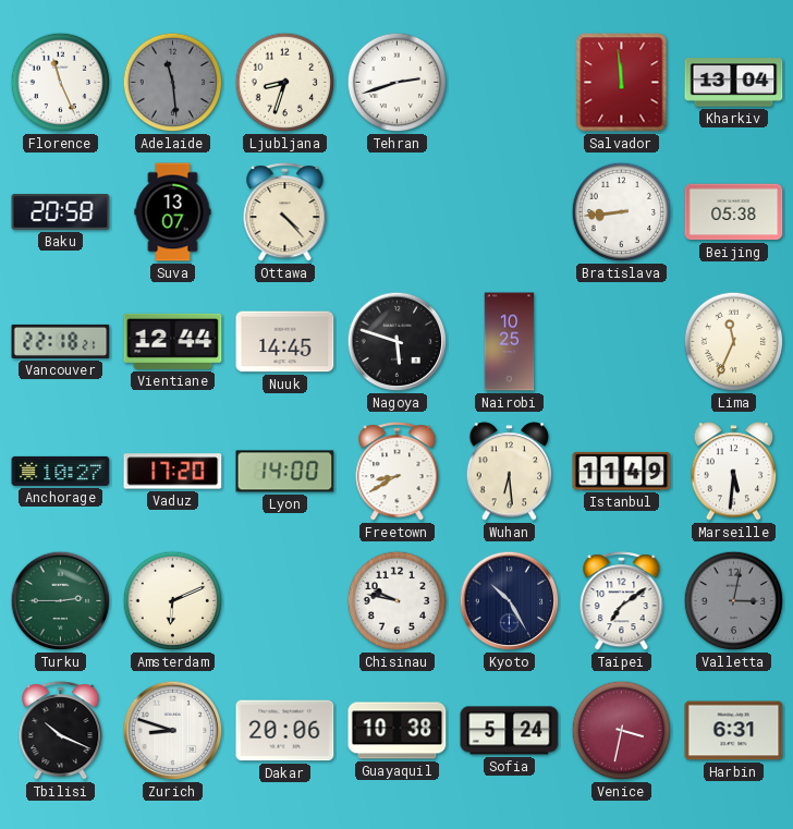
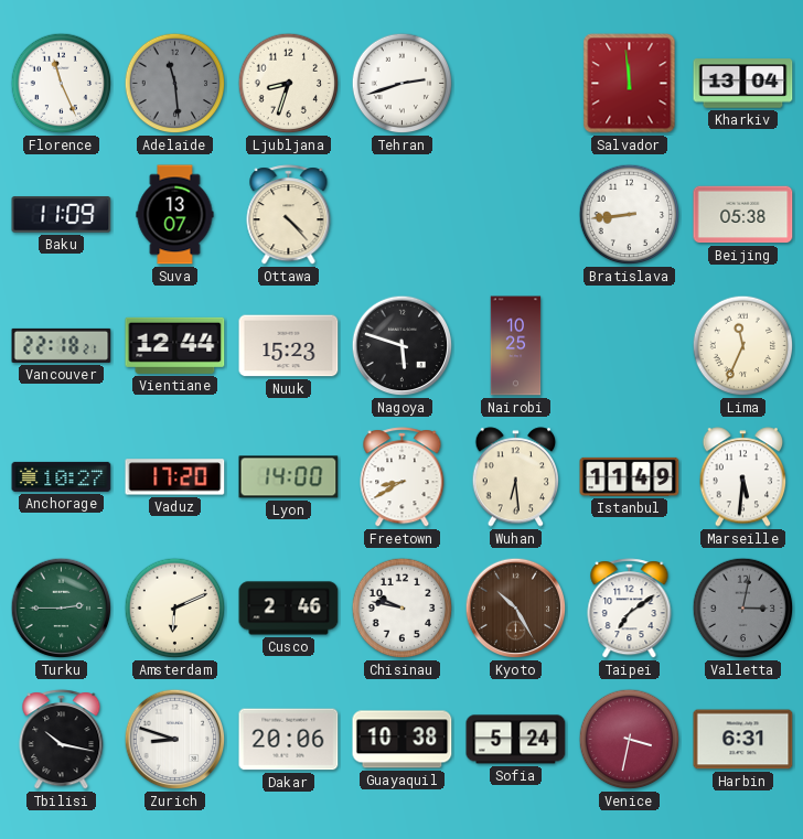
Baku: 20:58 -> 11:09
Nuuk: 14:45 -> 15:23
Cusco: none -> 2:46
Kyoto dial: navy -> brown
Tbilisi: 10:19 -> 10:17
